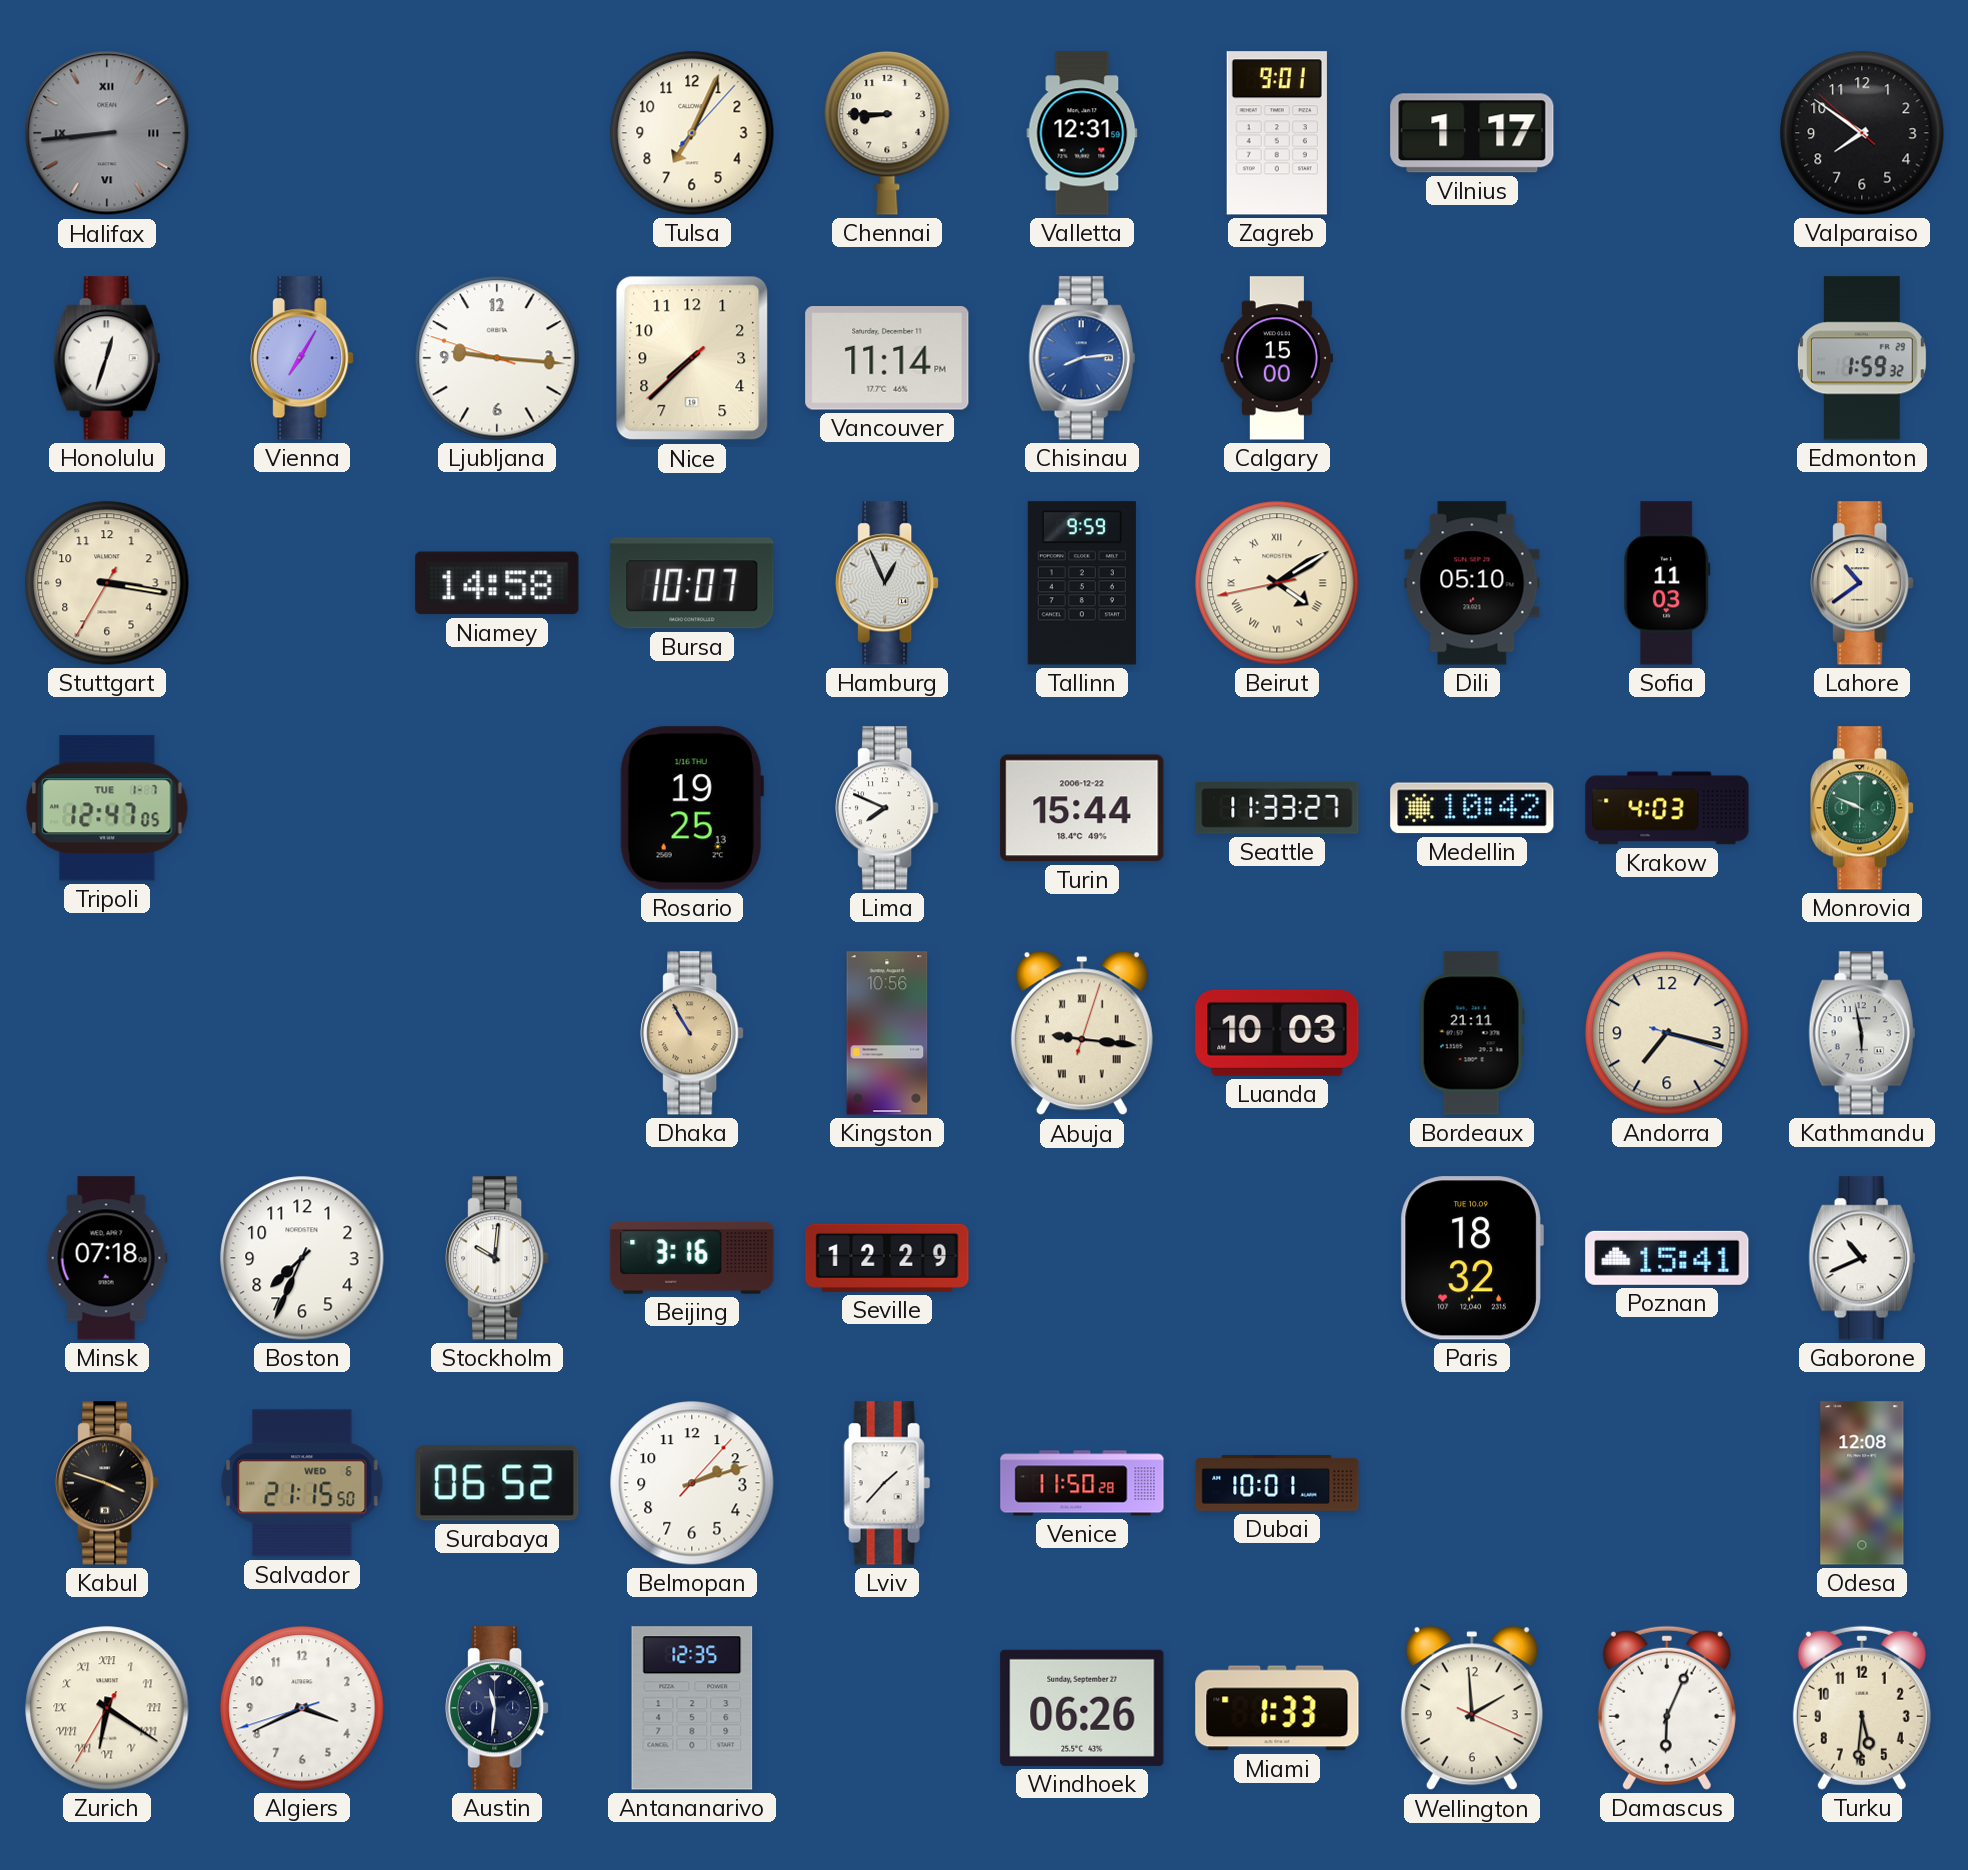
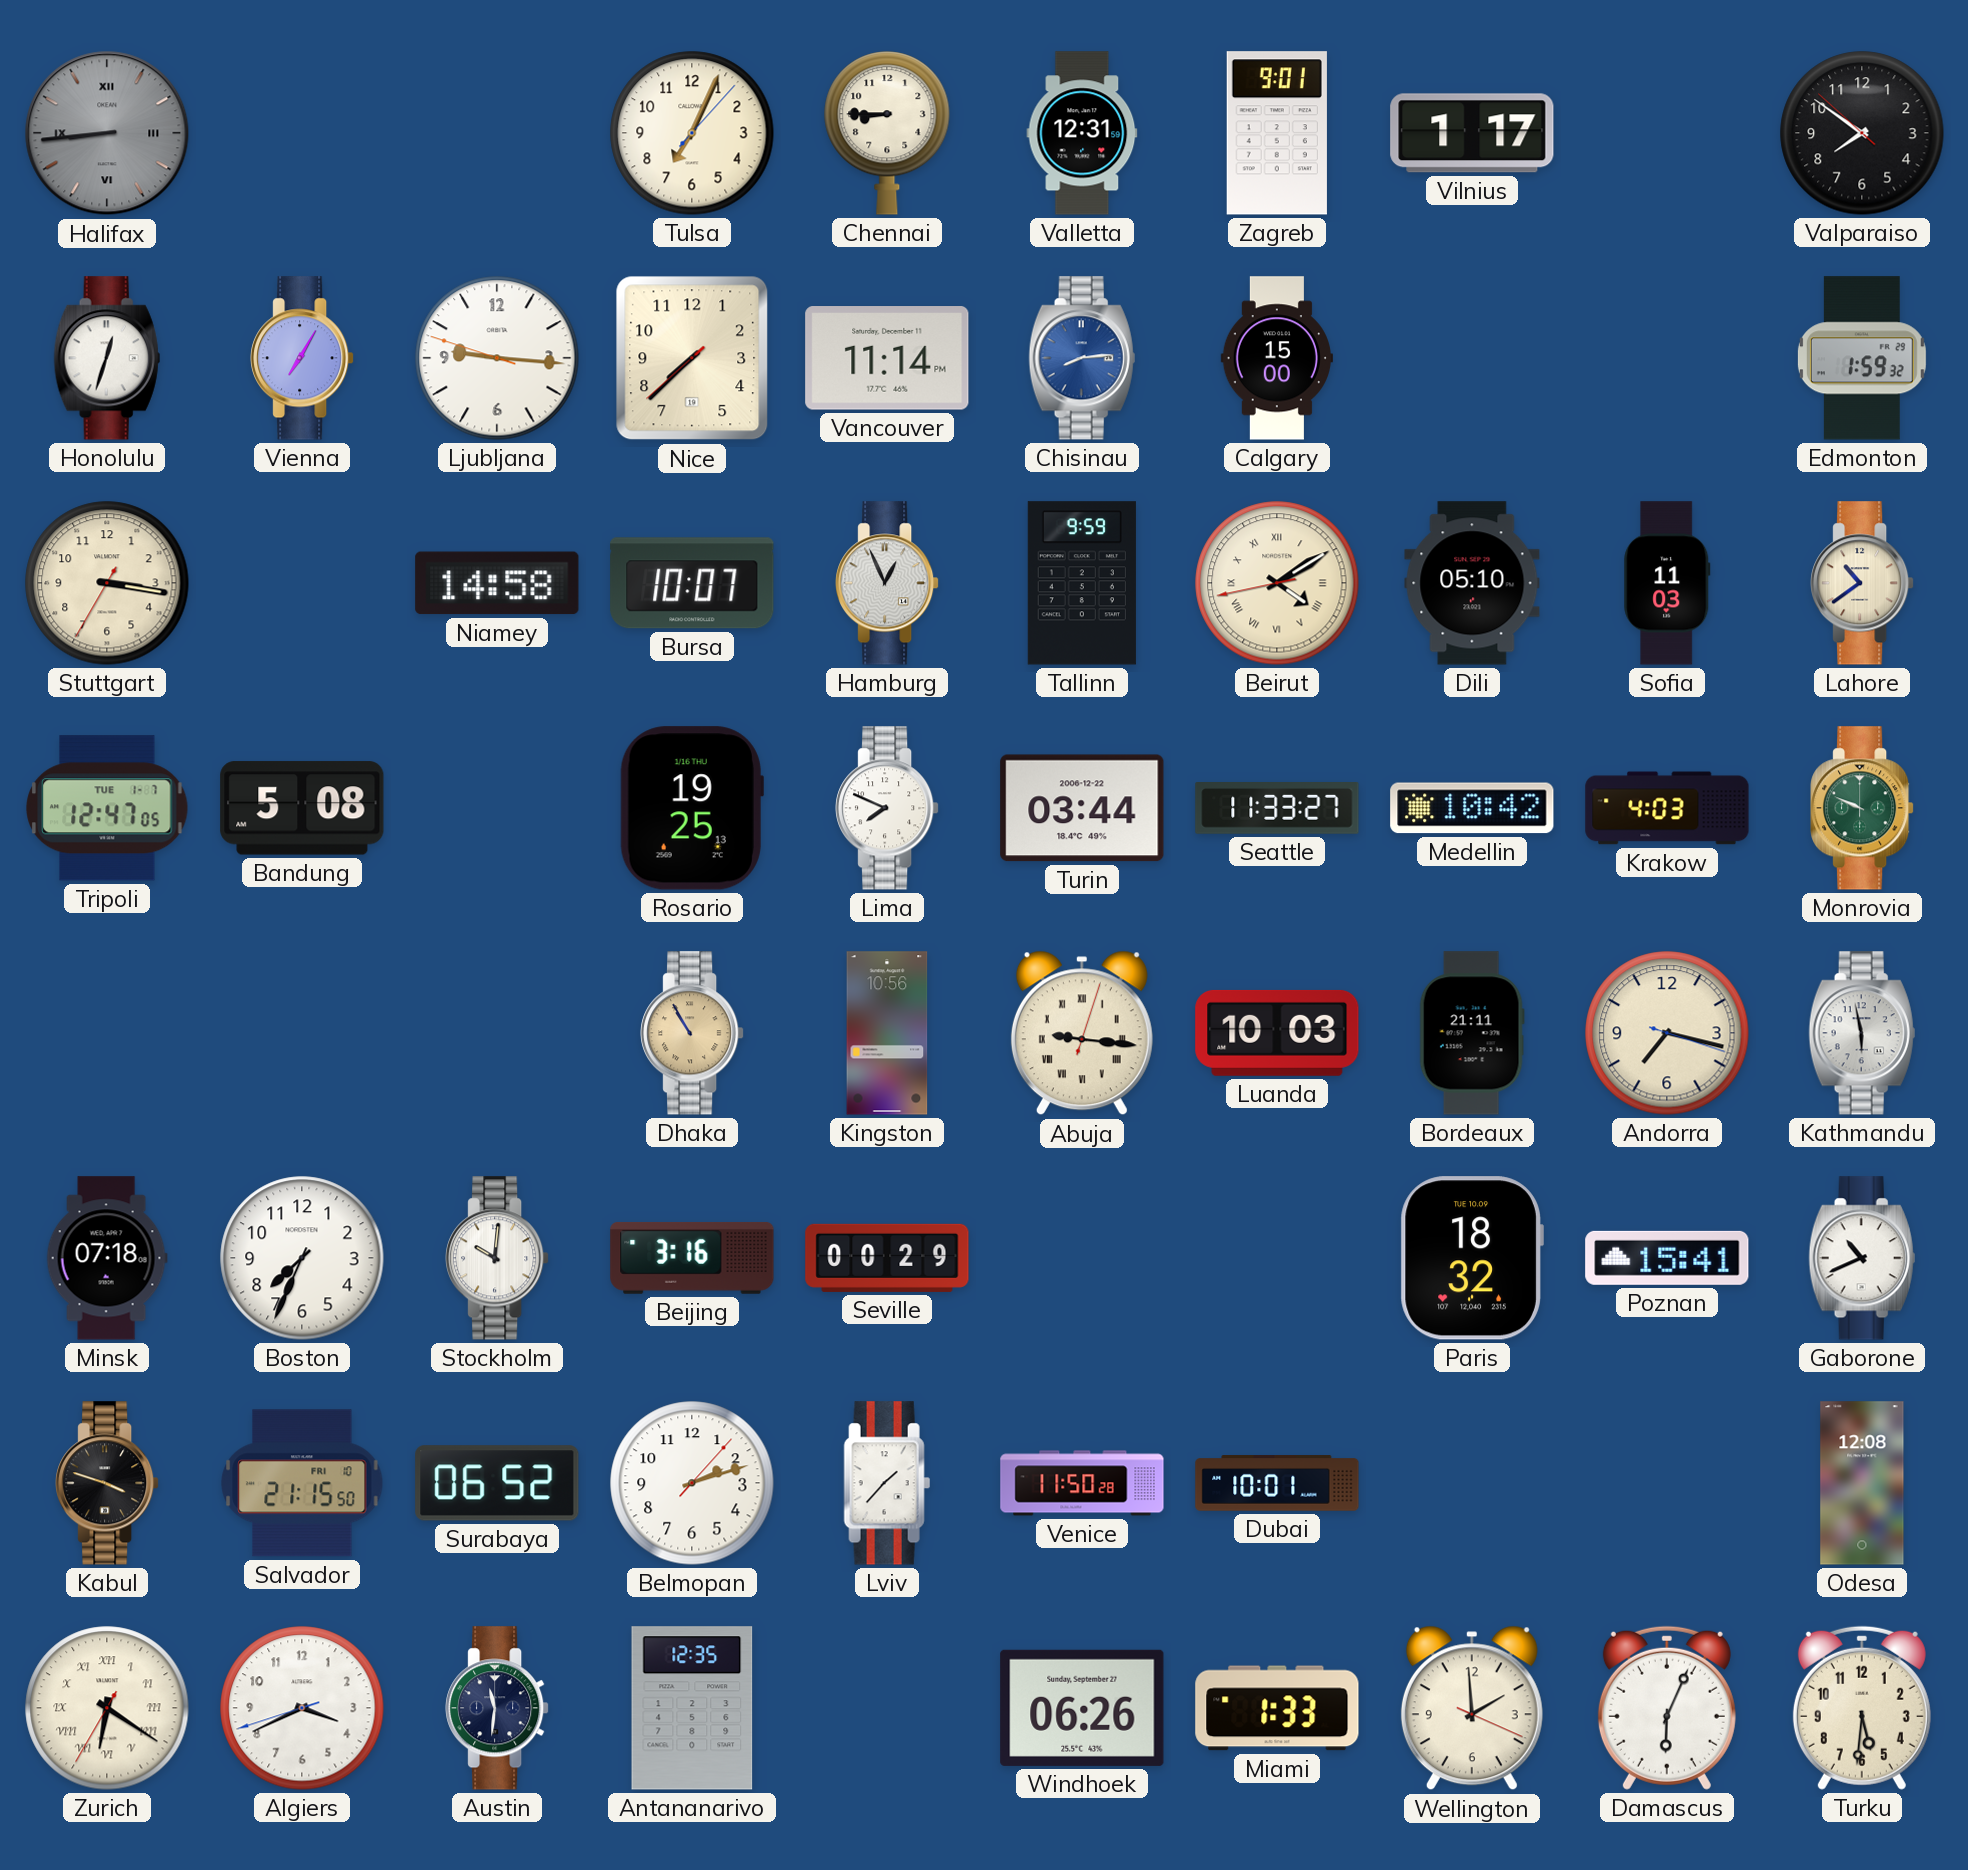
Bandung: none -> 5:08
Turin: 15:44 -> 03:44
Seville: 12:29 -> 00:29
Salvador date: WED 6 -> FRI 10
